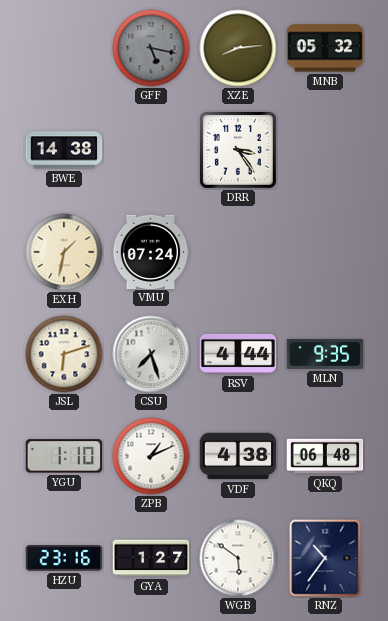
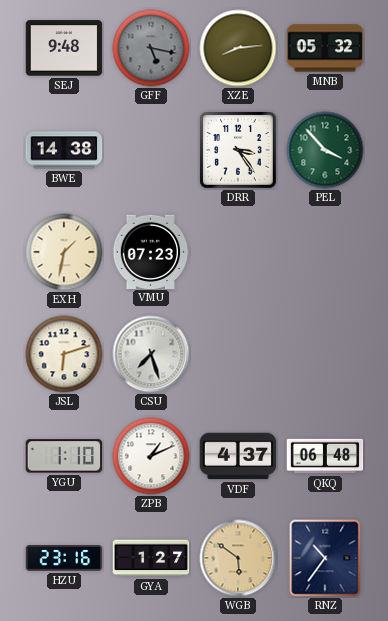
SEJ: none -> 9:48
PEL: none -> 3:53
VMU: 07:24 -> 07:23
RSV: 4:44 -> none
MLN: 9:35 -> none
VDF: 4:38 -> 4:37
WGB dial: white -> champagne
